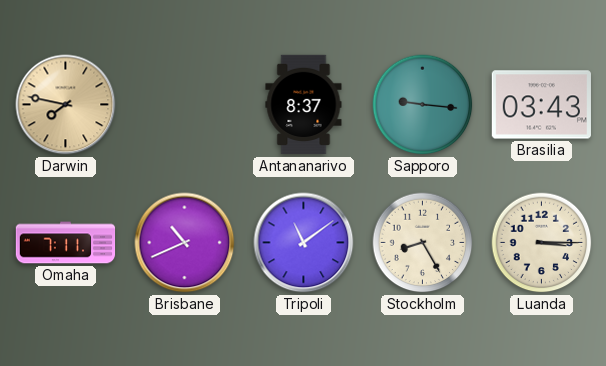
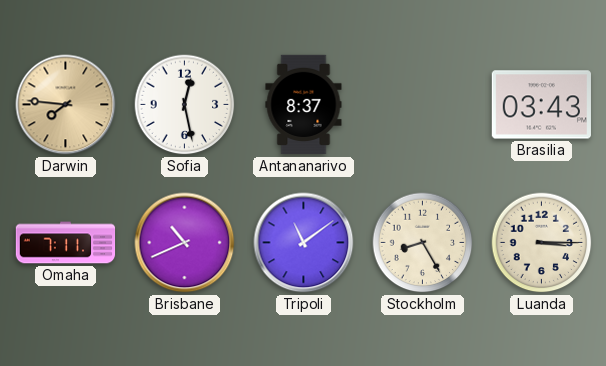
Darwin: 7:47 -> 7:46
Sofia: none -> 12:28
Sapporo: 9:16 -> none
